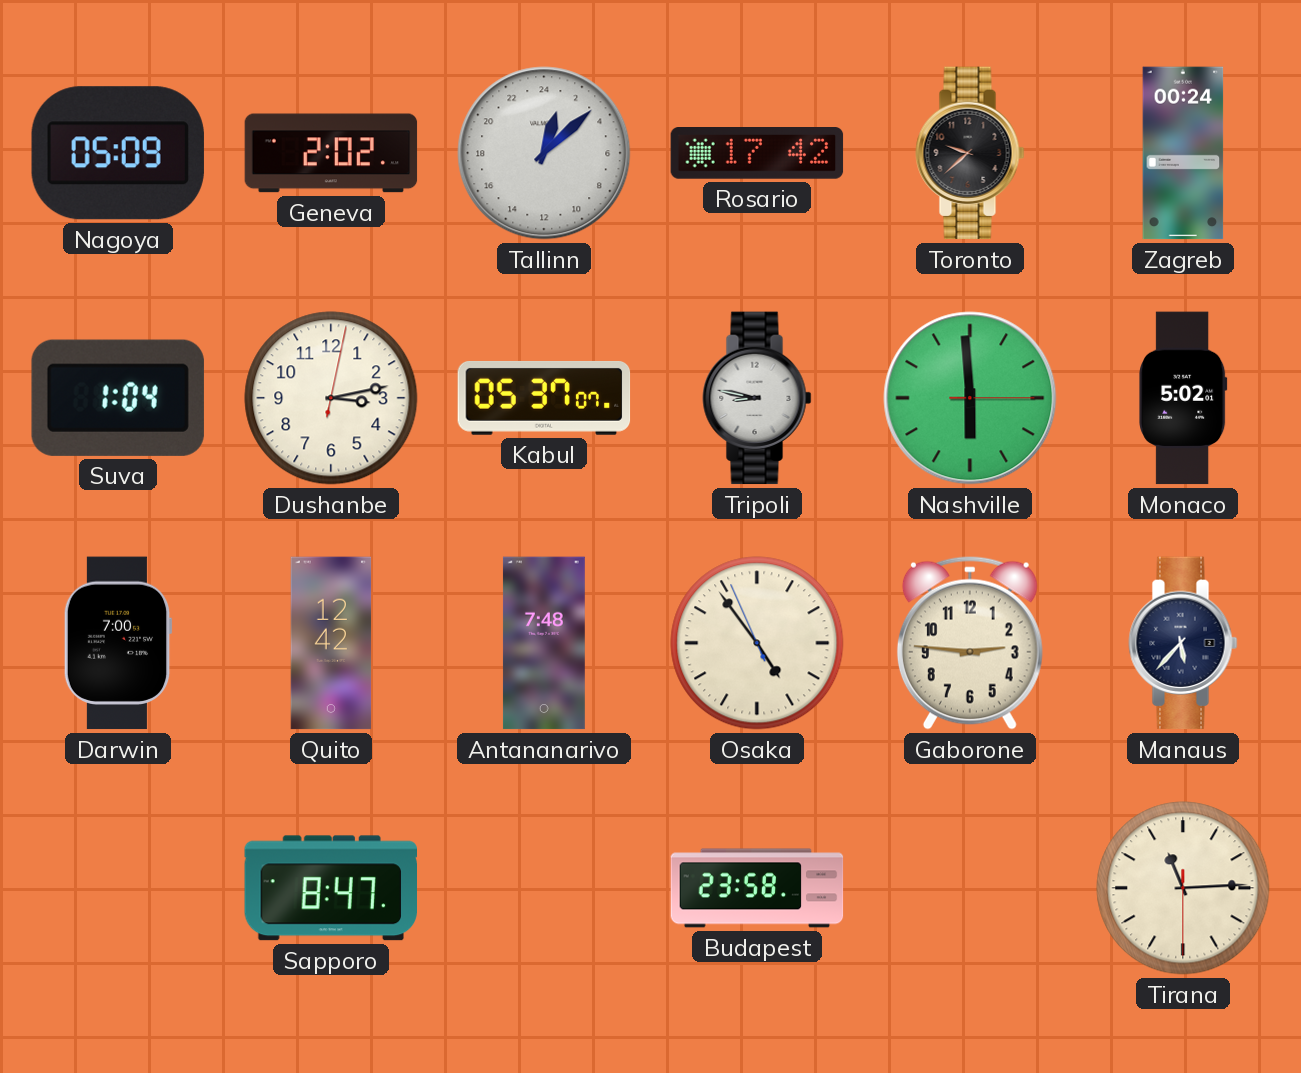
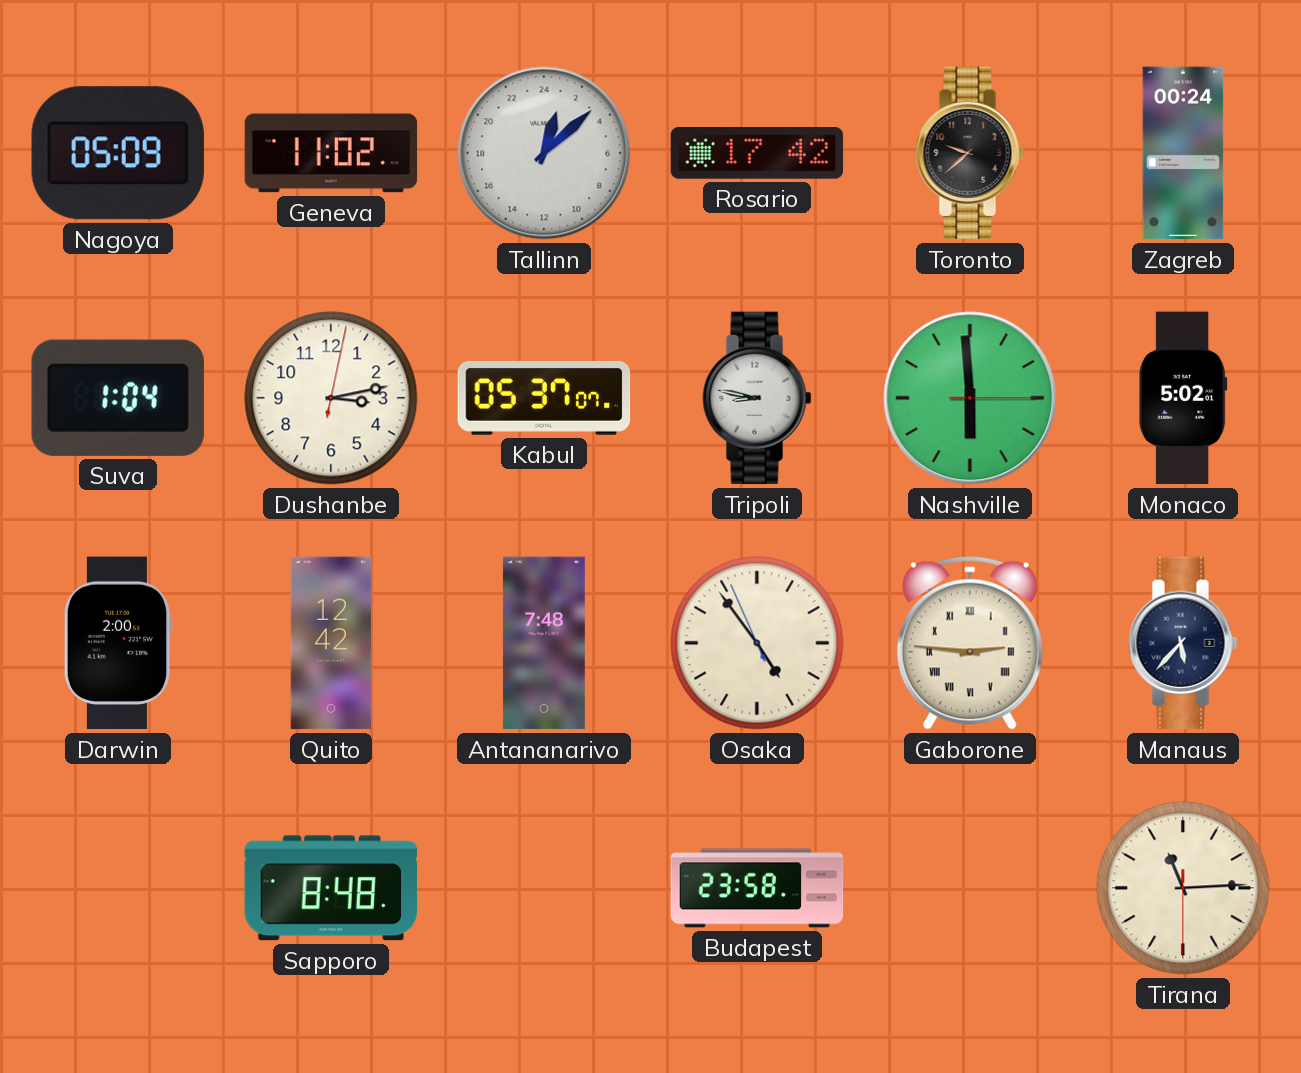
Geneva: 2:02 -> 11:02
Darwin: 7:00 -> 2:00
Gaborone numerals: Arabic -> Roman
Sapporo: 8:47 -> 8:48
